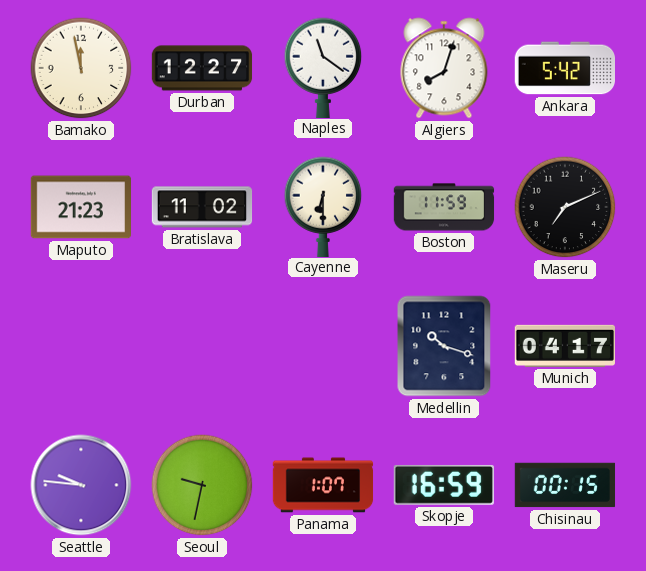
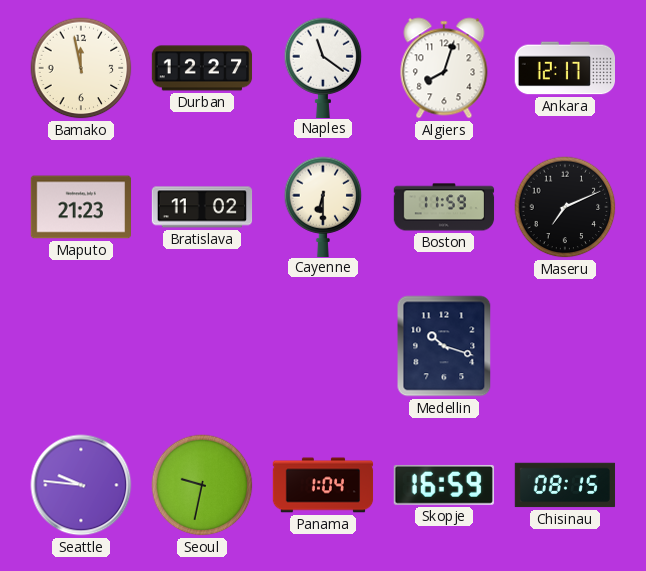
Ankara: 5:42 -> 12:17
Munich: 04:17 -> none
Panama: 1:07 -> 1:04
Chisinau: 00:15 -> 08:15
